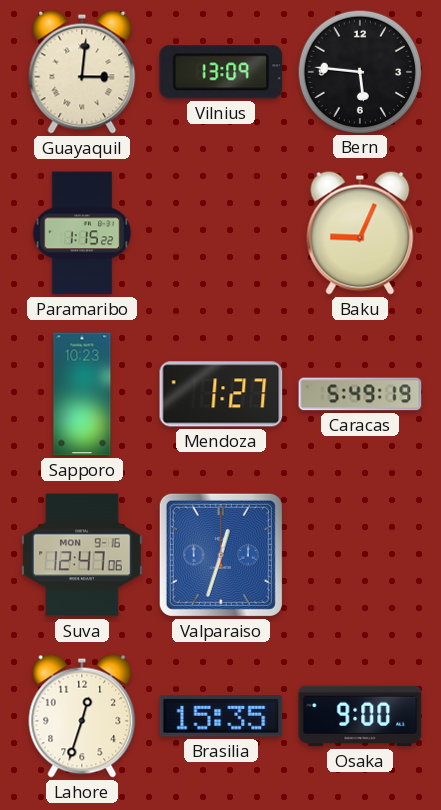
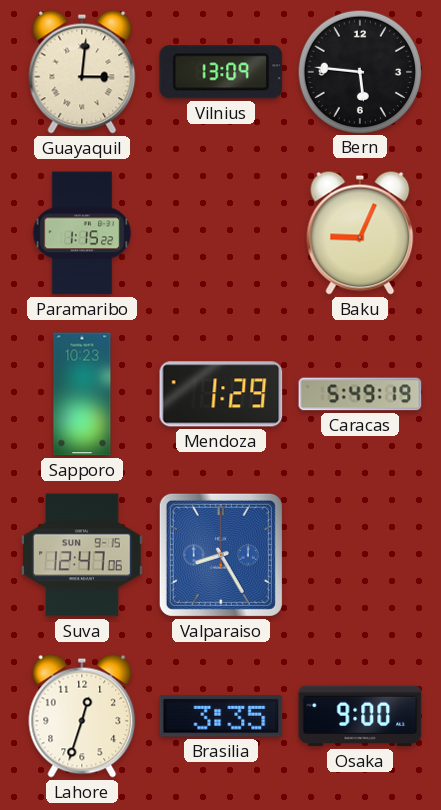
Mendoza: 1:27 -> 1:29
Suva date: MON 9-16 -> SUN 9-15
Valparaiso: 12:33 -> 8:25
Brasilia: 15:35 -> 3:35
